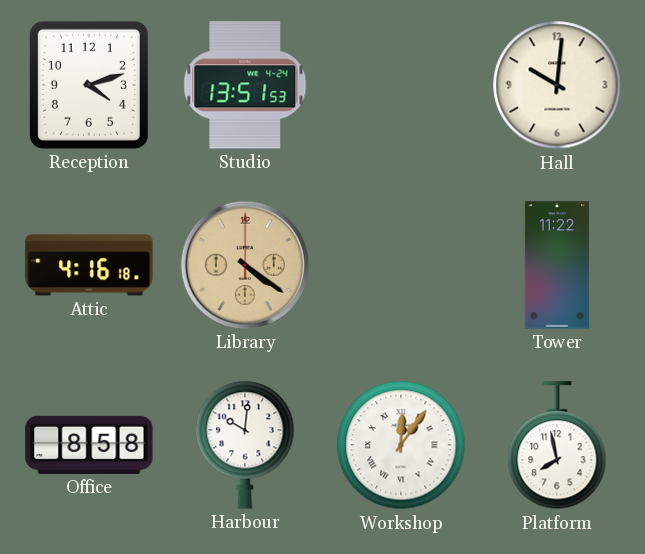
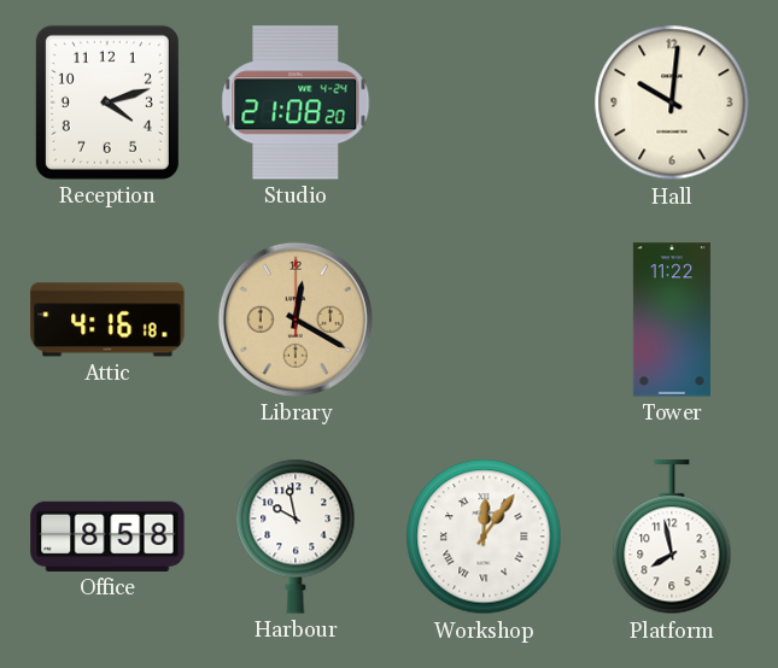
Studio: 13:51 -> 21:08
Library: 4:21 -> 12:20
Harbour: 10:01 -> 9:58
